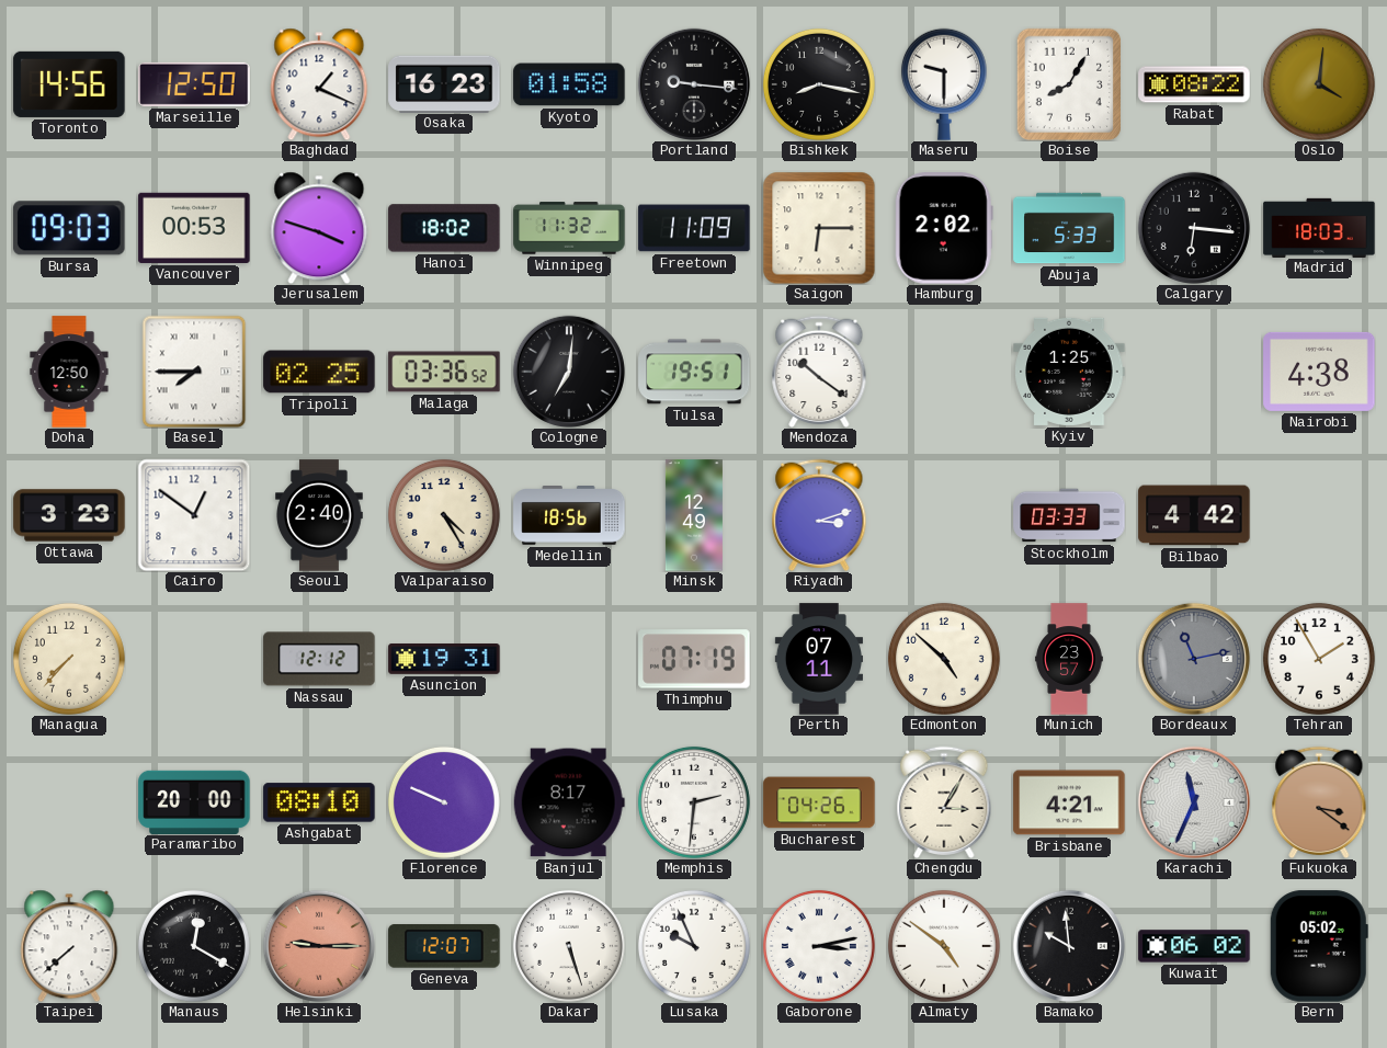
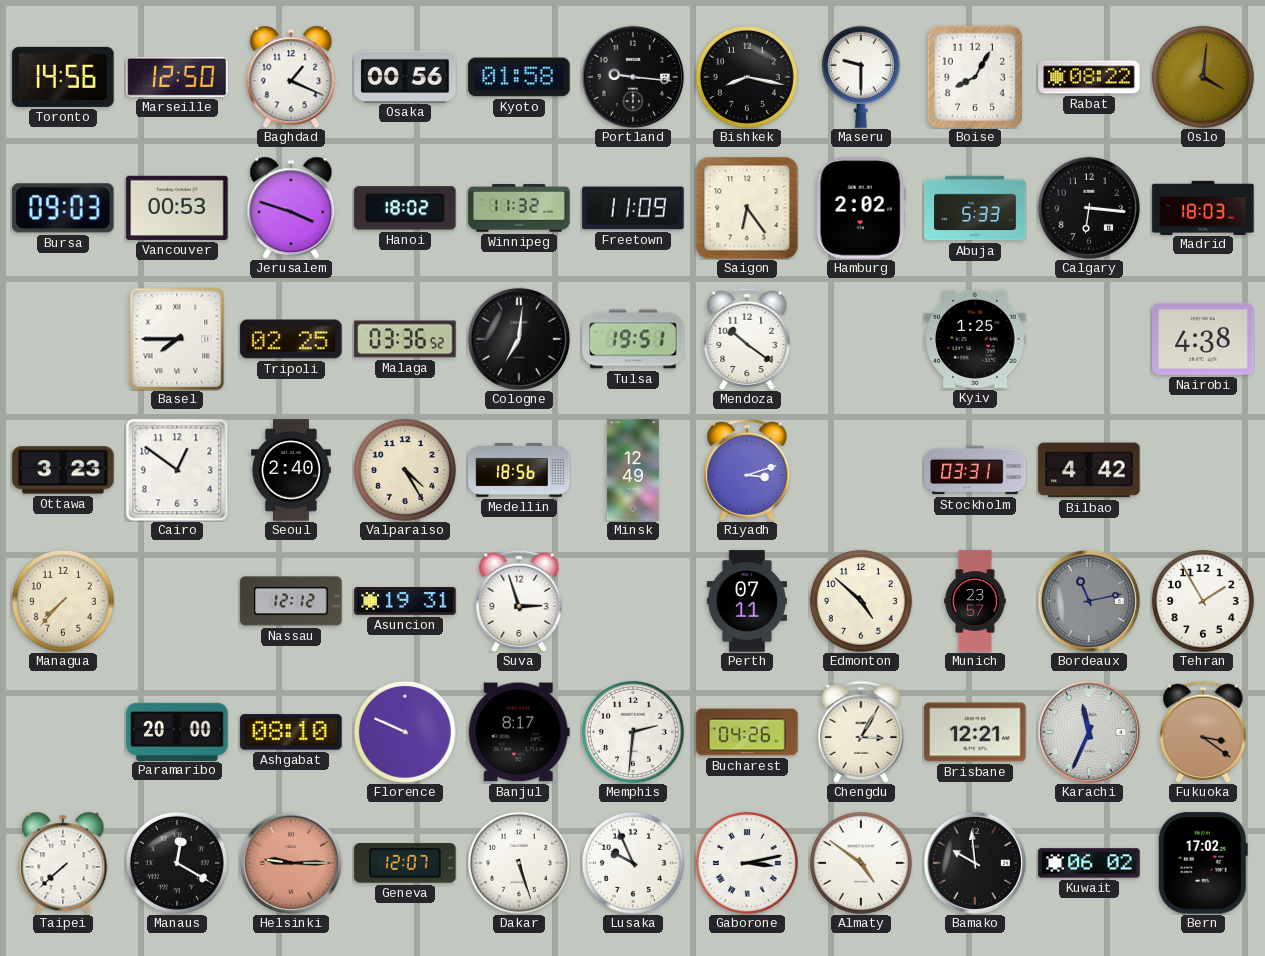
Osaka: 16:23 -> 00:56
Saigon: 6:15 -> 6:24
Doha: 12:50 -> none
Stockholm: 03:33 -> 03:31
Suva: none -> 2:57
Thimphu: 07:19 -> none
Brisbane: 4:21 -> 12:21
Bern: 05:02 -> 17:02
